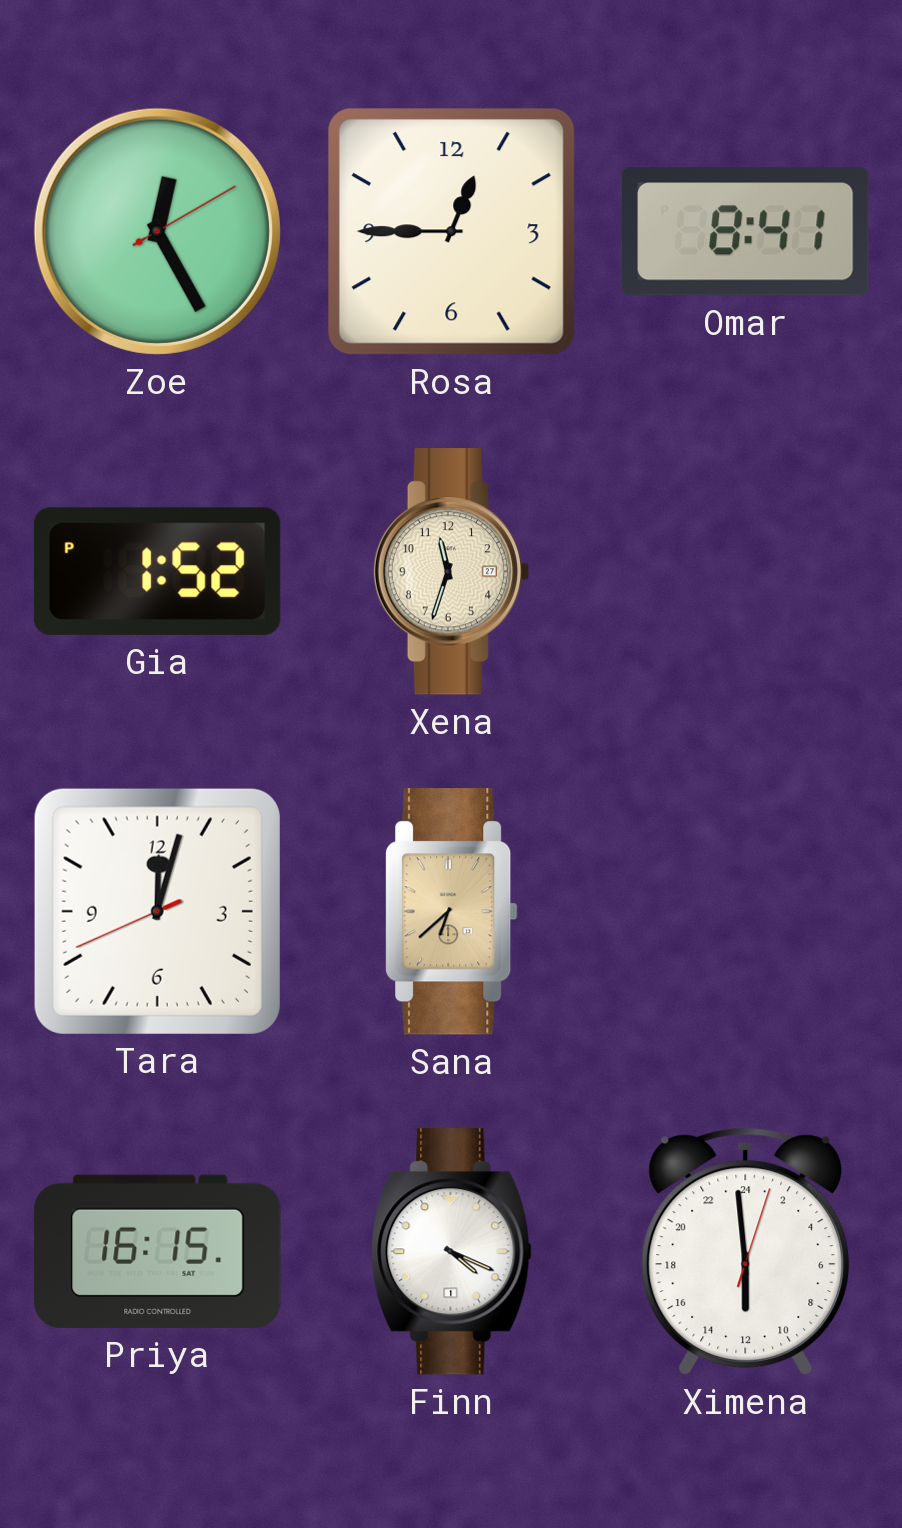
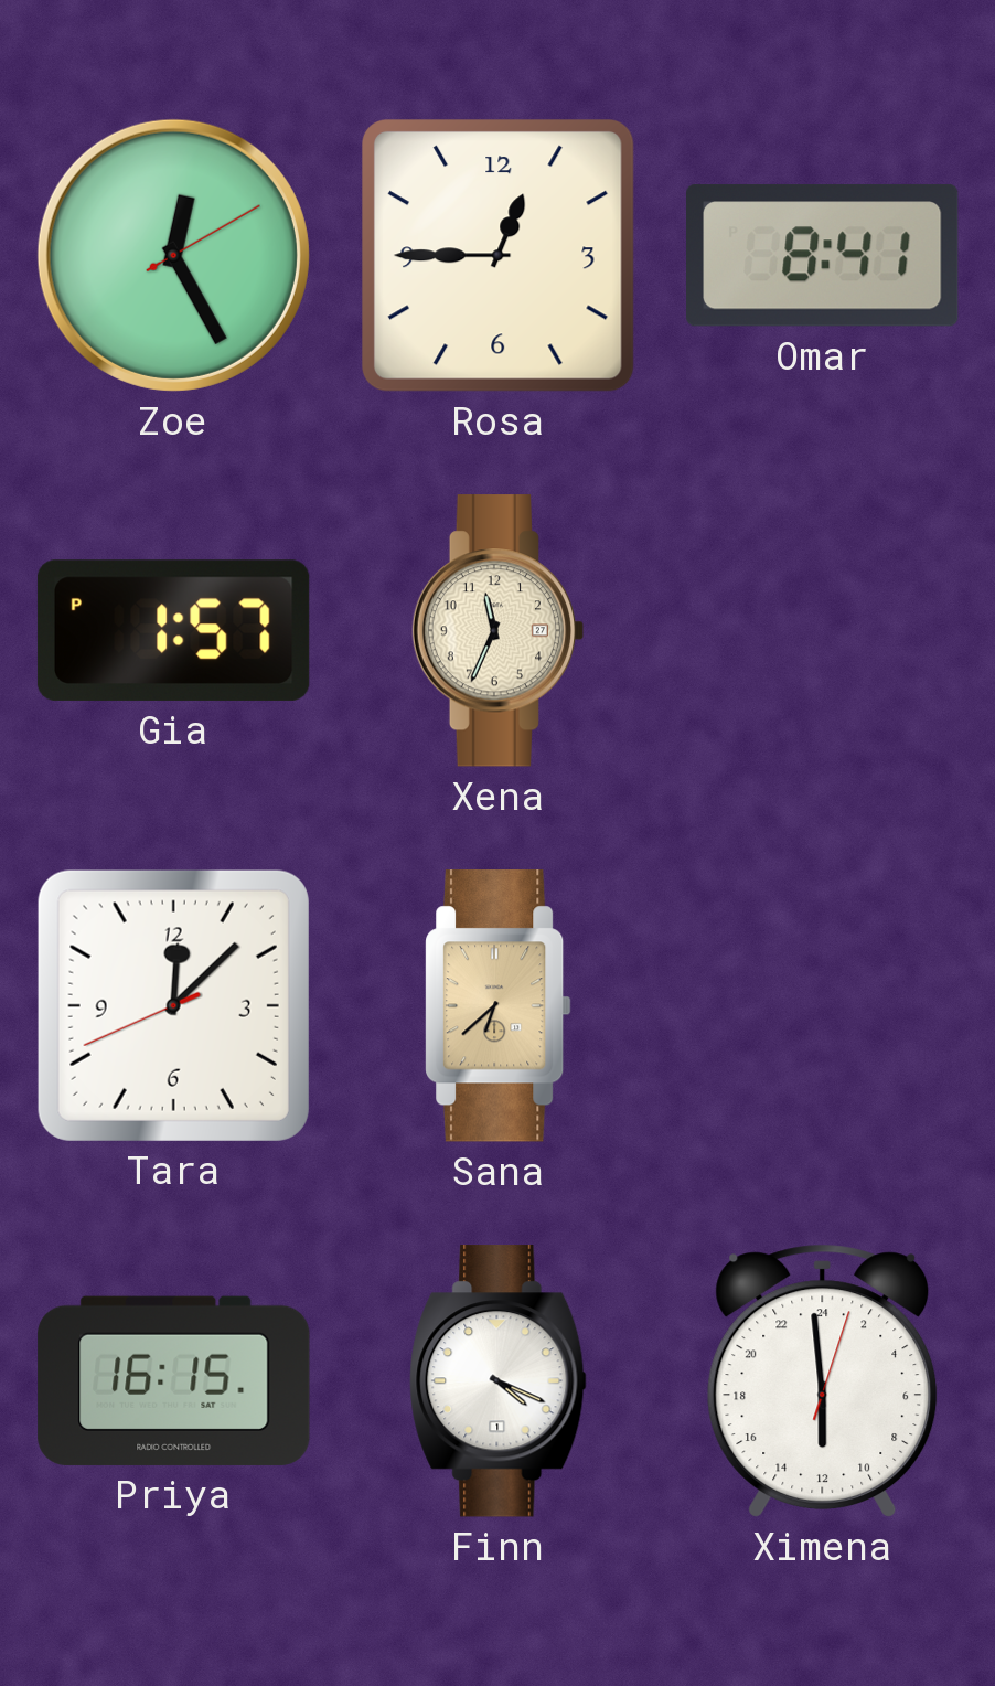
Gia: 1:52 -> 1:57
Xena: 11:33 -> 11:34
Tara: 12:02 -> 12:07
